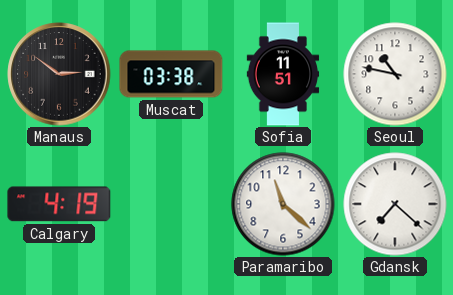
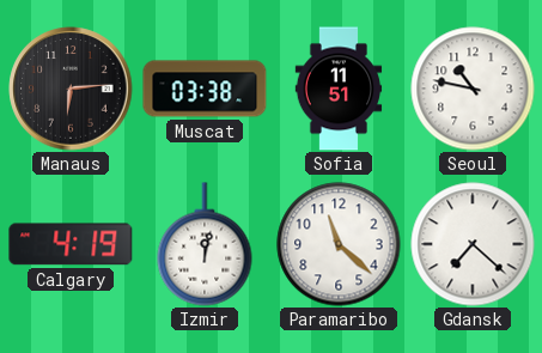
Manaus: 2:51 -> 6:14
Izmir: none -> 12:02
